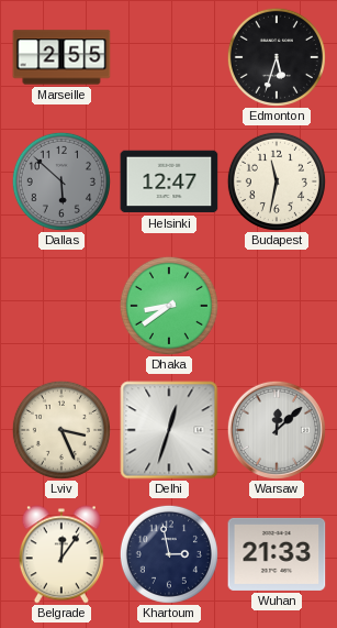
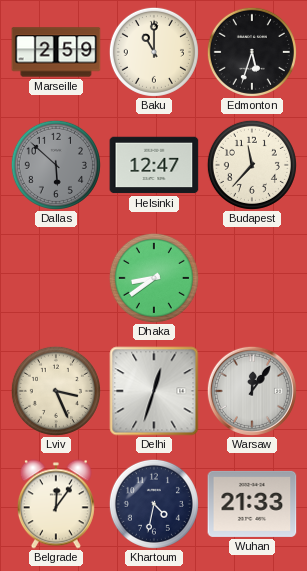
Marseille: 2:55 -> 2:59
Baku: none -> 11:00
Budapest: 11:32 -> 11:37
Warsaw: 12:08 -> 12:06
Khartoum: 2:58 -> 4:32
